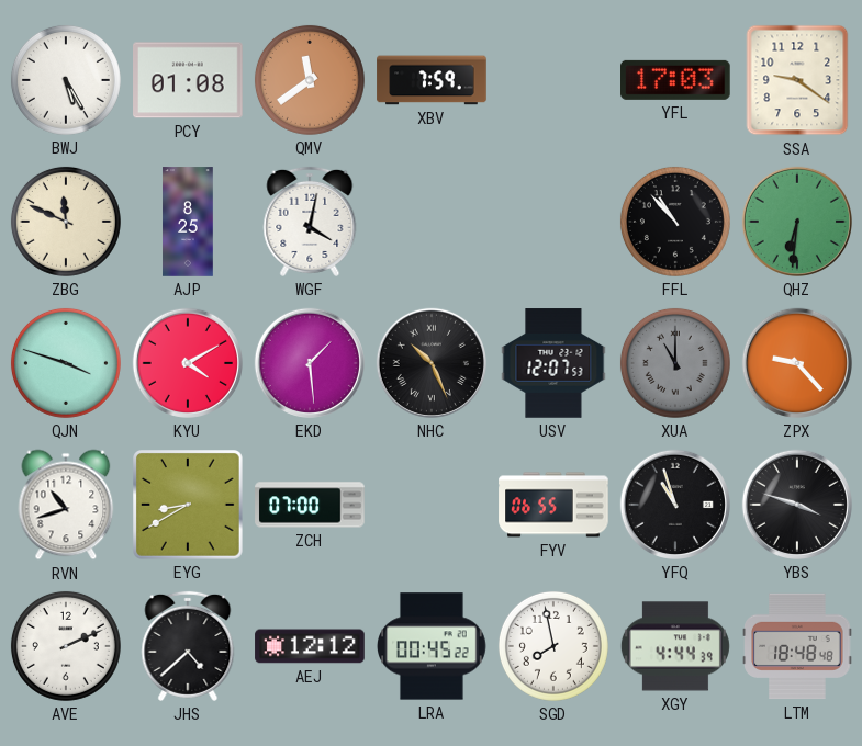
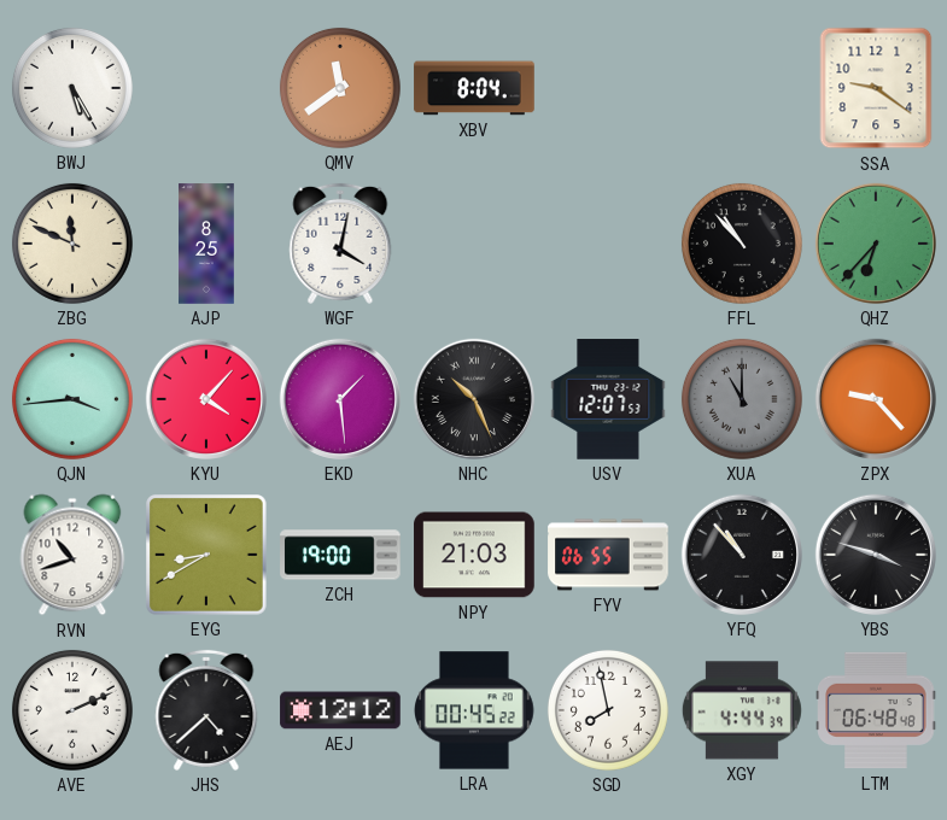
PCY: 01:08 -> none
XBV: 7:59 -> 8:04
YFL: 17:03 -> none
QHZ: 6:31 -> 6:37
QJN: 3:48 -> 3:44
KYU: 4:10 -> 4:07
ZCH: 07:00 -> 19:00
NPY: none -> 21:03
YFQ: 10:57 -> 10:53
LTM: 18:48 -> 06:48
